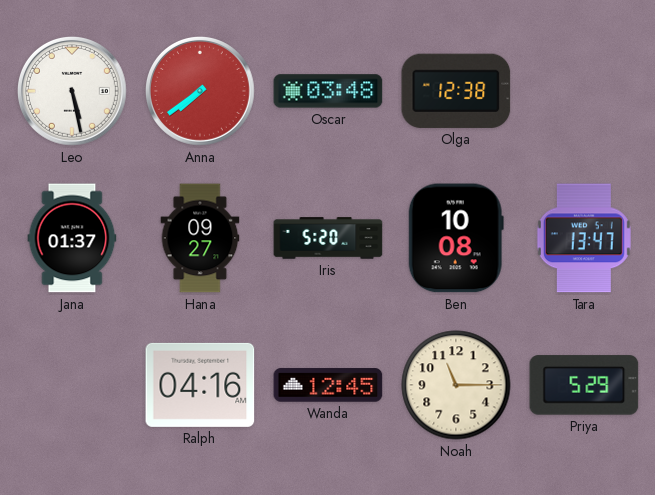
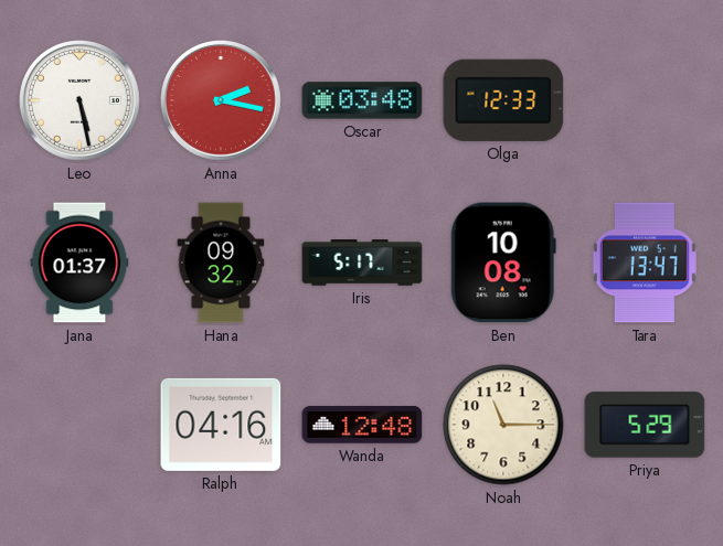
Anna: 7:39 -> 2:17
Olga: 12:38 -> 12:33
Hana: 09:27 -> 09:32
Iris: 5:20 -> 5:17
Wanda: 12:45 -> 12:48
